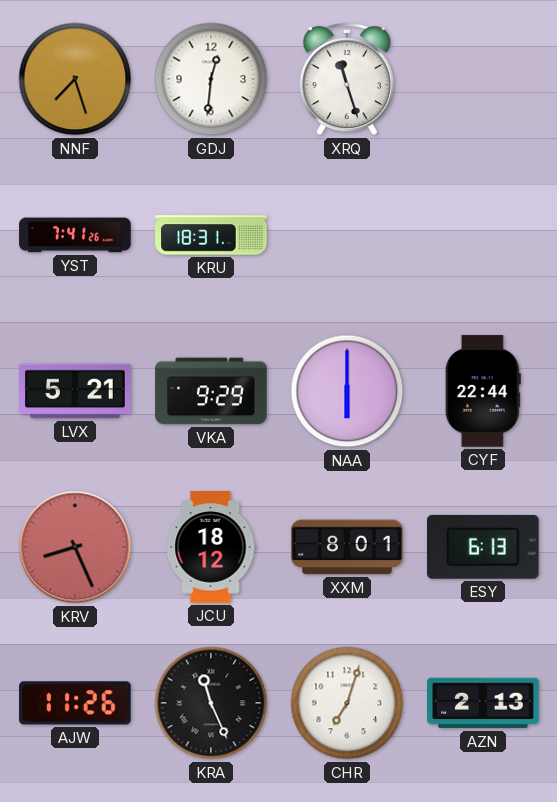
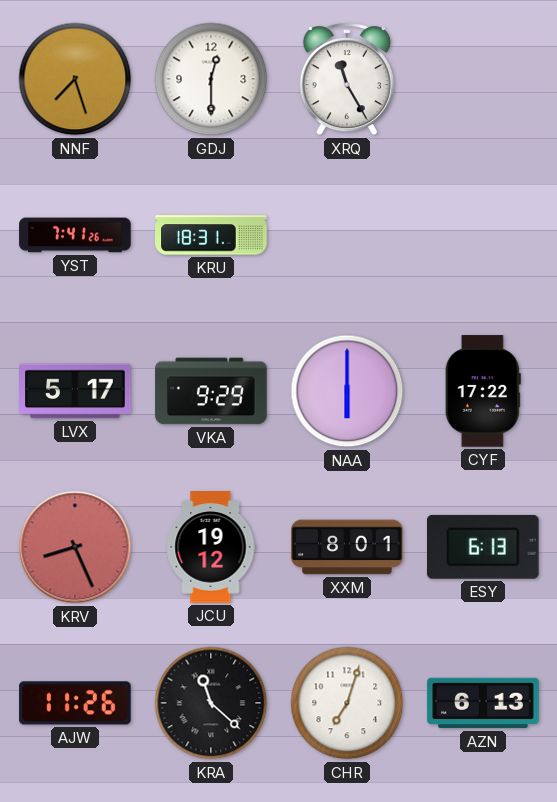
GDJ: 12:31 -> 12:30
XRQ: 11:27 -> 11:25
LVX: 5:21 -> 5:17
CYF: 22:44 -> 17:22
JCU: 18:12 -> 19:12
KRA: 11:26 -> 11:22
AZN: 2:13 -> 6:13
